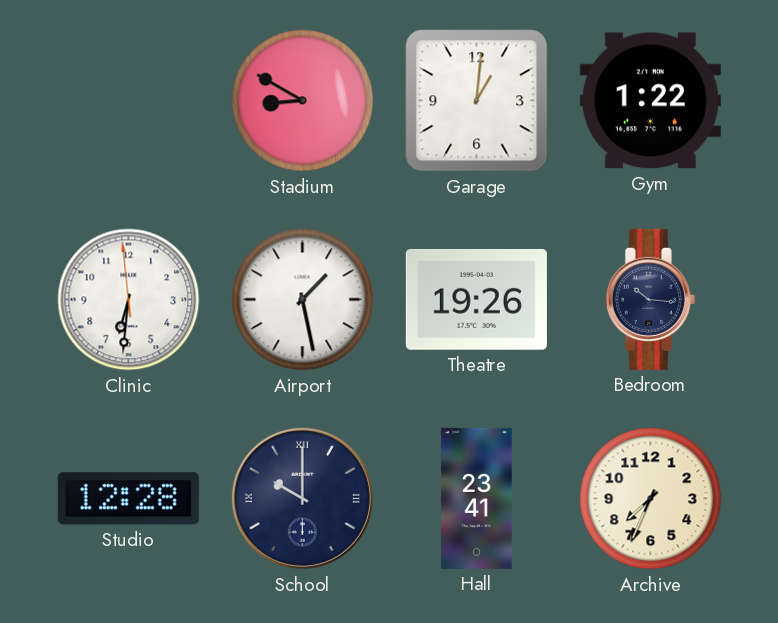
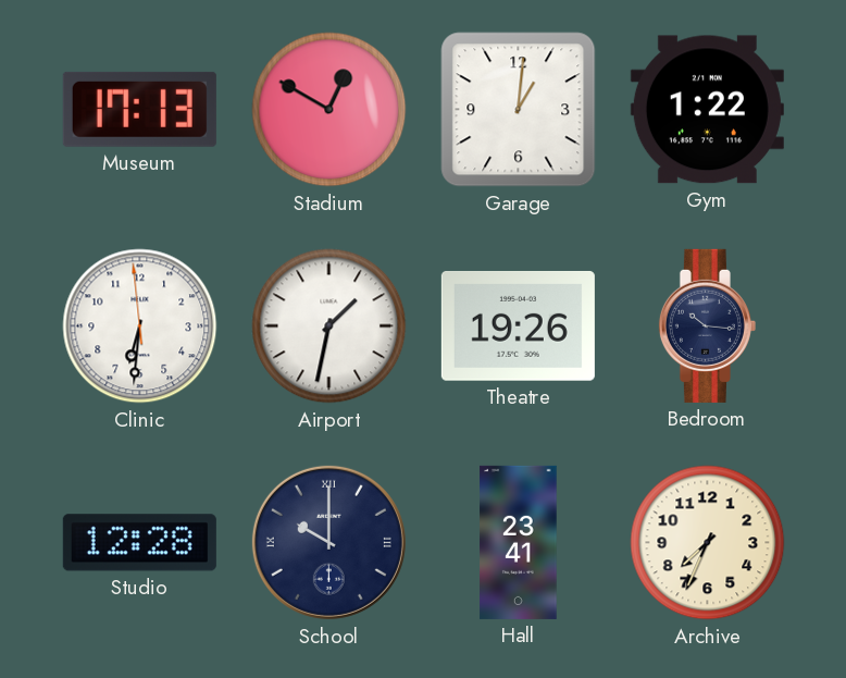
Museum: none -> 17:13
Stadium: 8:50 -> 12:50
Airport: 1:28 -> 1:32
